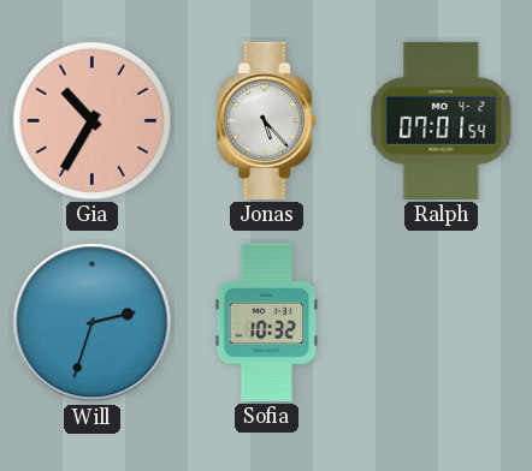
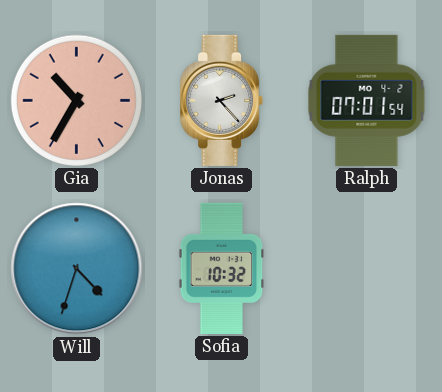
Jonas: 5:23 -> 2:23
Will: 2:33 -> 4:33
